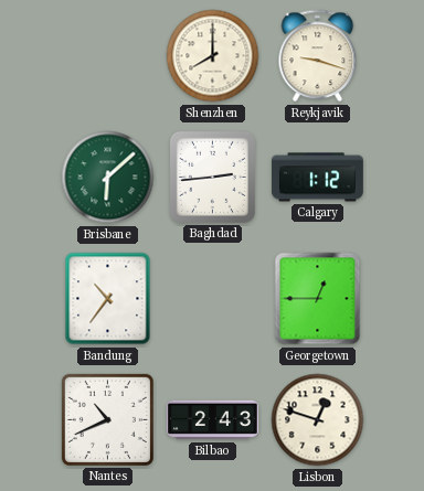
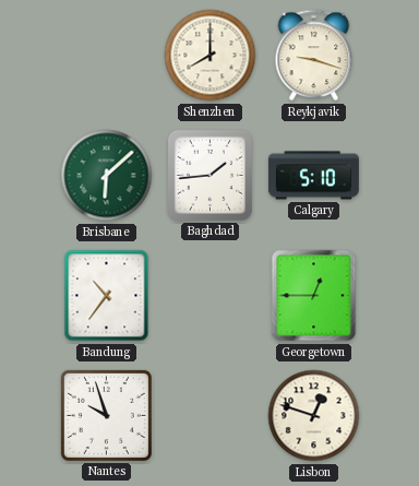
Baghdad: 2:44 -> 1:44
Calgary: 1:12 -> 5:10
Nantes: 10:41 -> 9:57
Bilbao: 2:43 -> none
